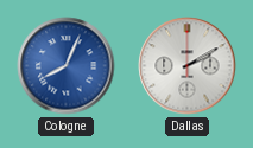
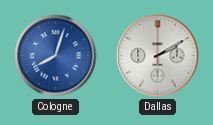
Cologne: 8:04 -> 8:03
